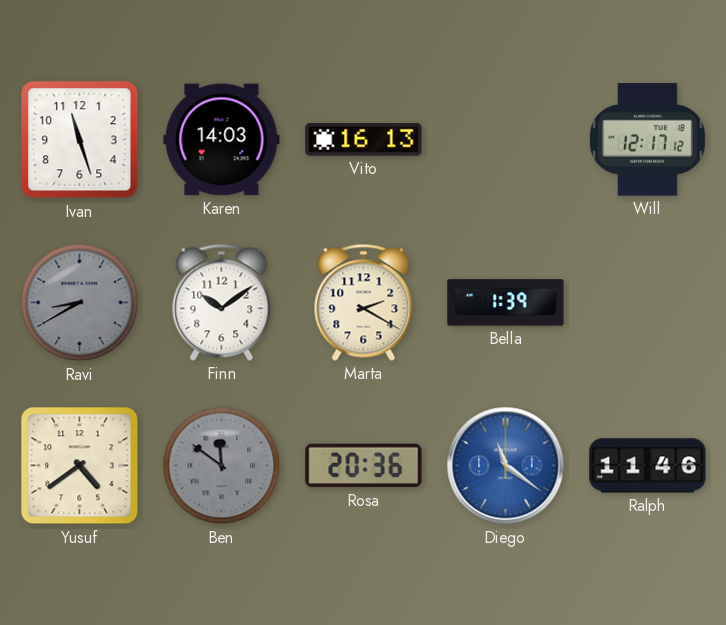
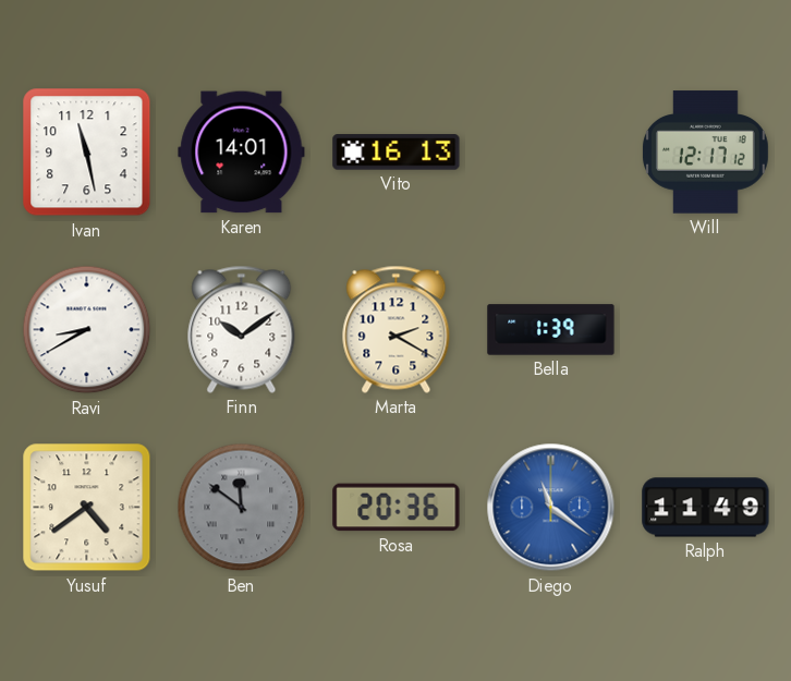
Ivan: 11:27 -> 11:28
Karen: 14:03 -> 14:01
Ravi dial: grey -> white
Ralph: 11:46 -> 11:49
